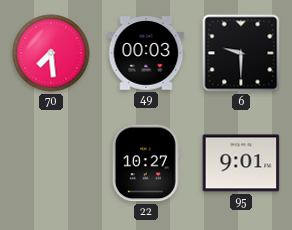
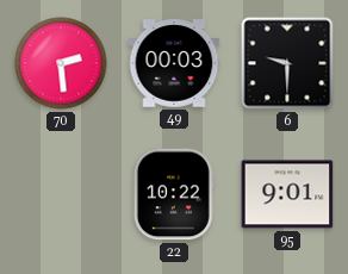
70: 7:29 -> 2:29
22: 10:27 -> 10:22
